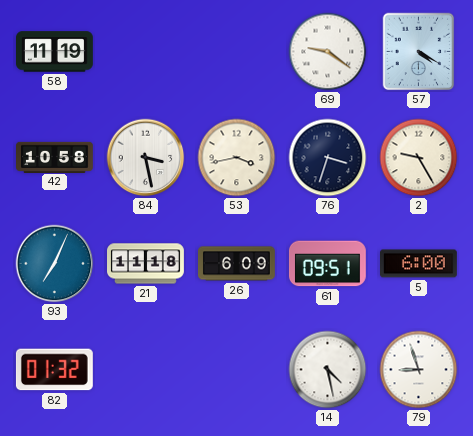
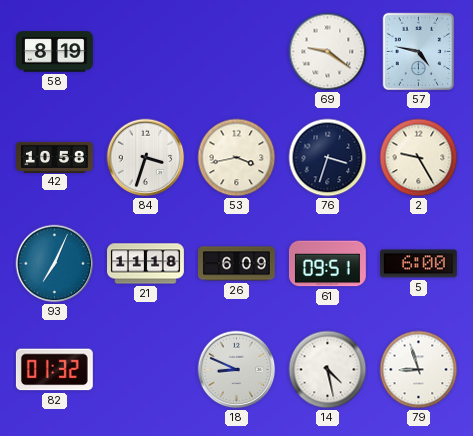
58: 11:19 -> 8:19
57: 4:20 -> 4:47
84: 3:28 -> 3:33
18: none -> 8:49
